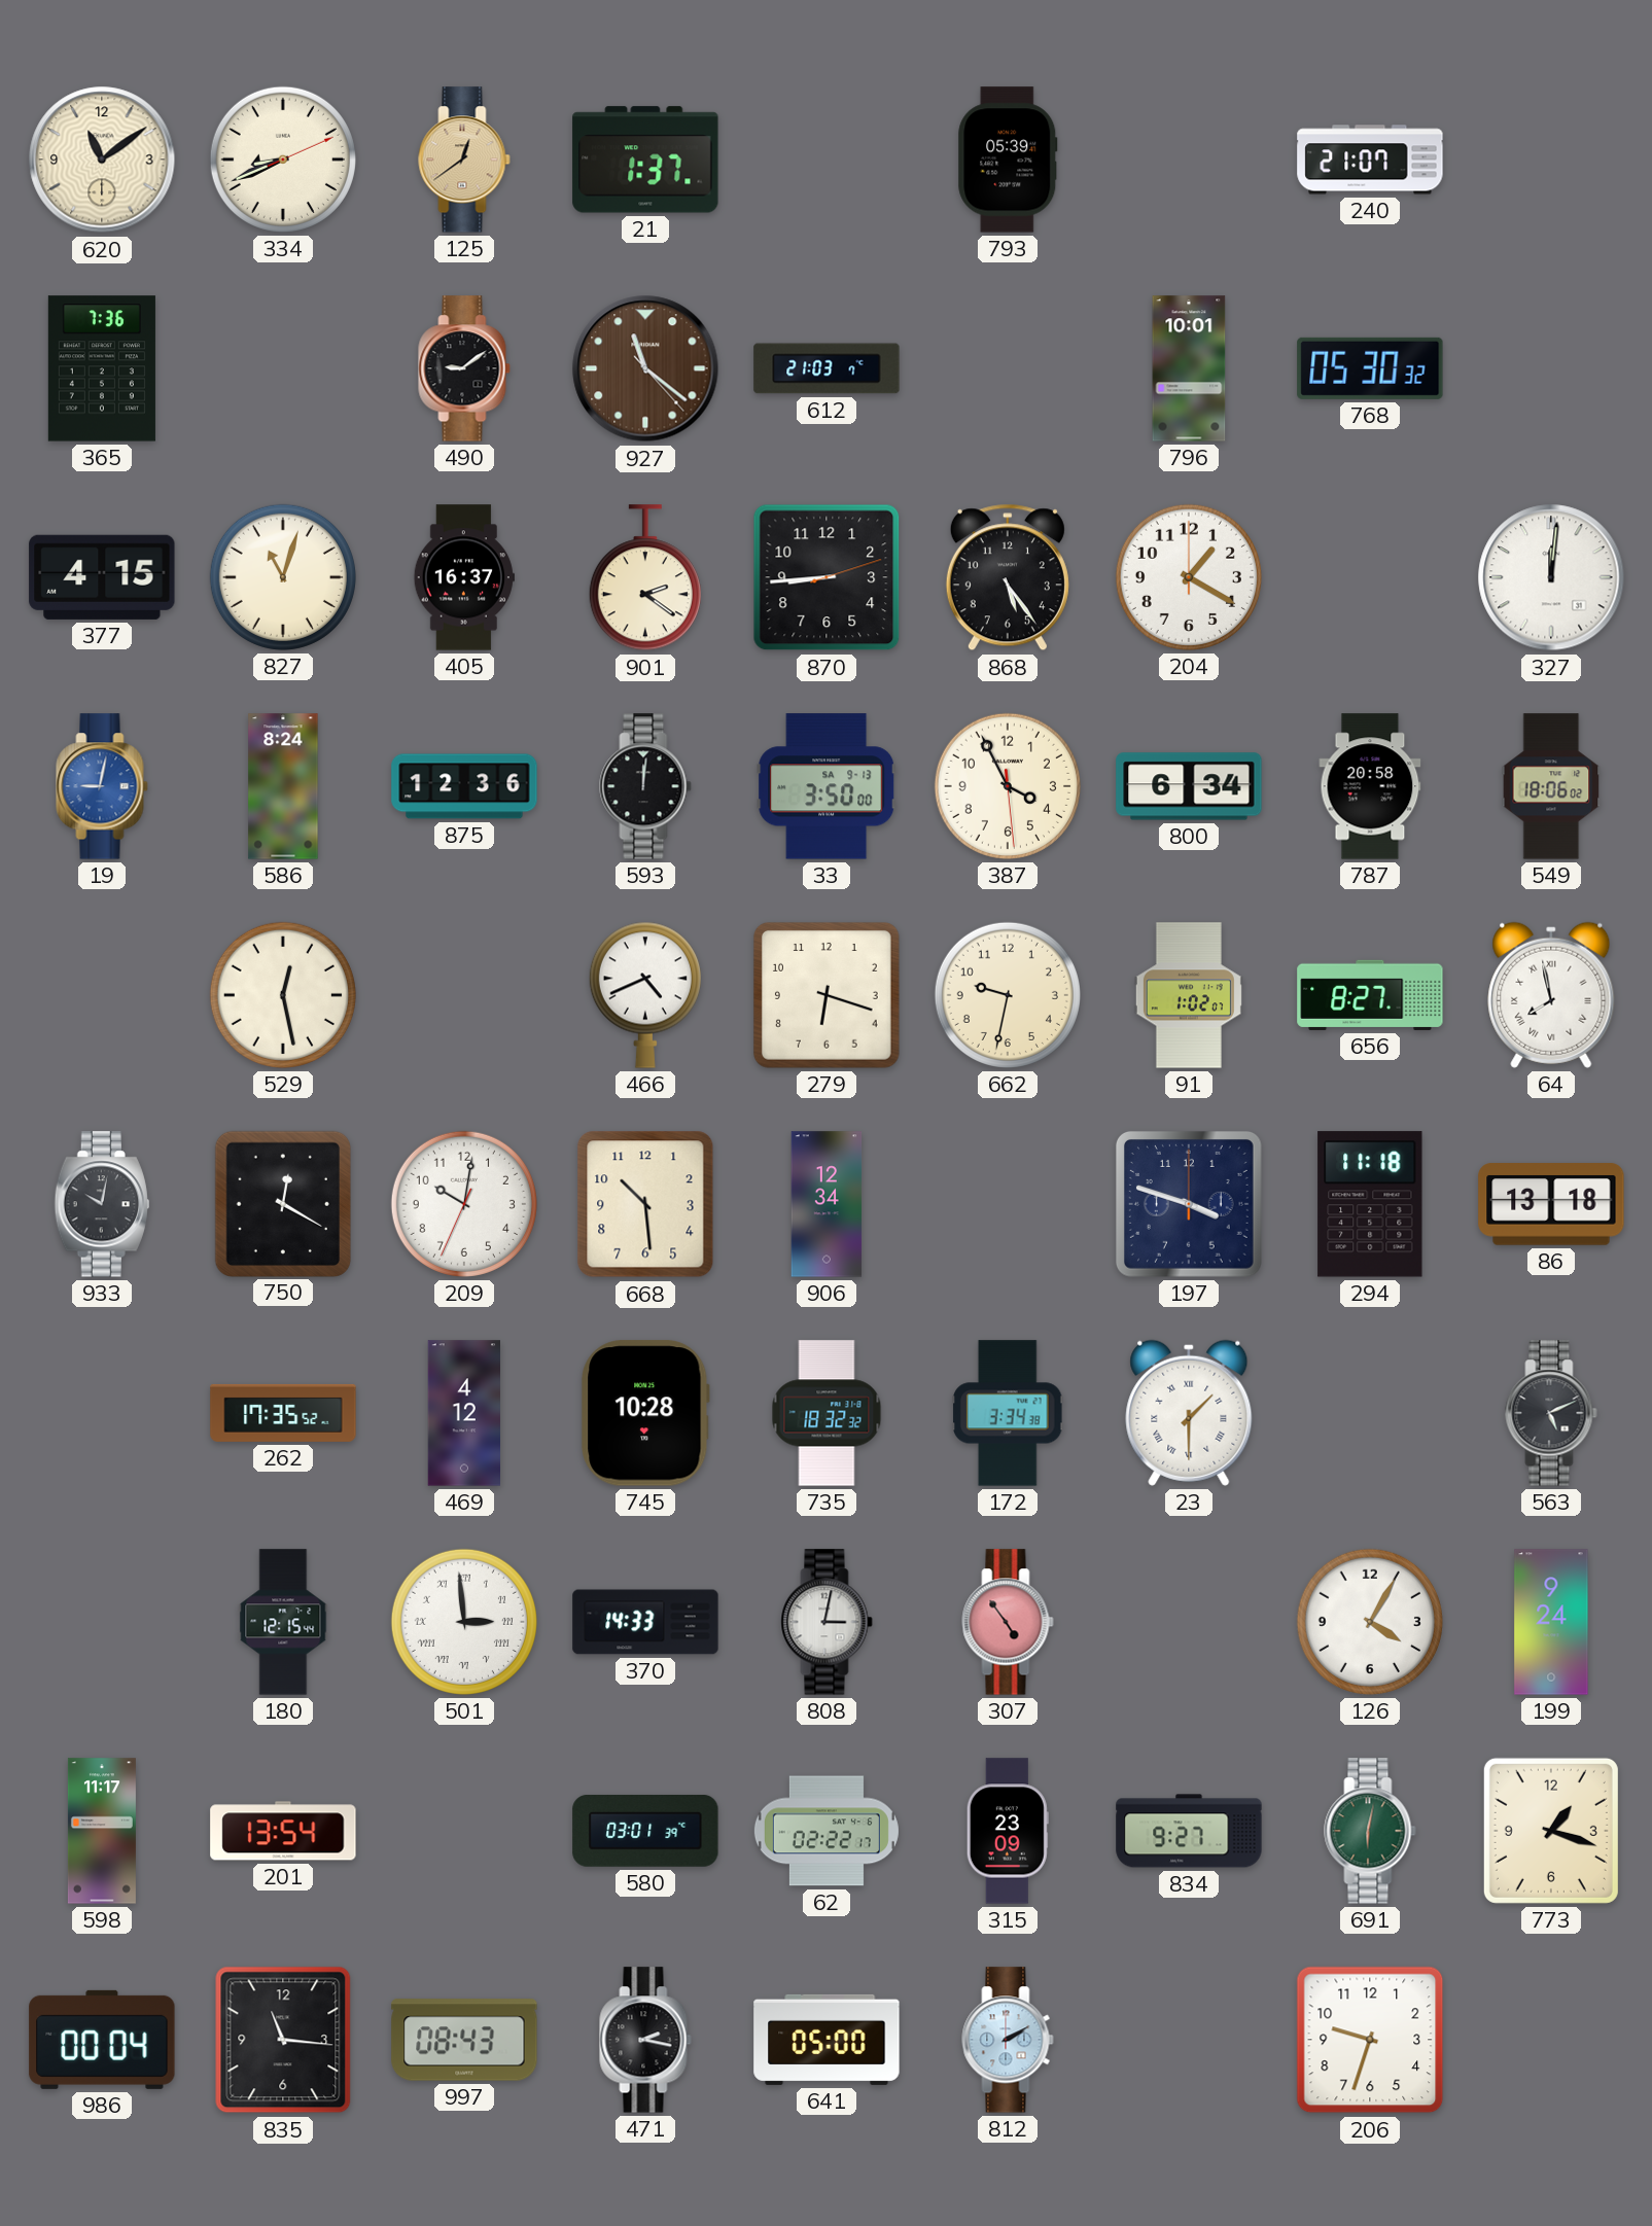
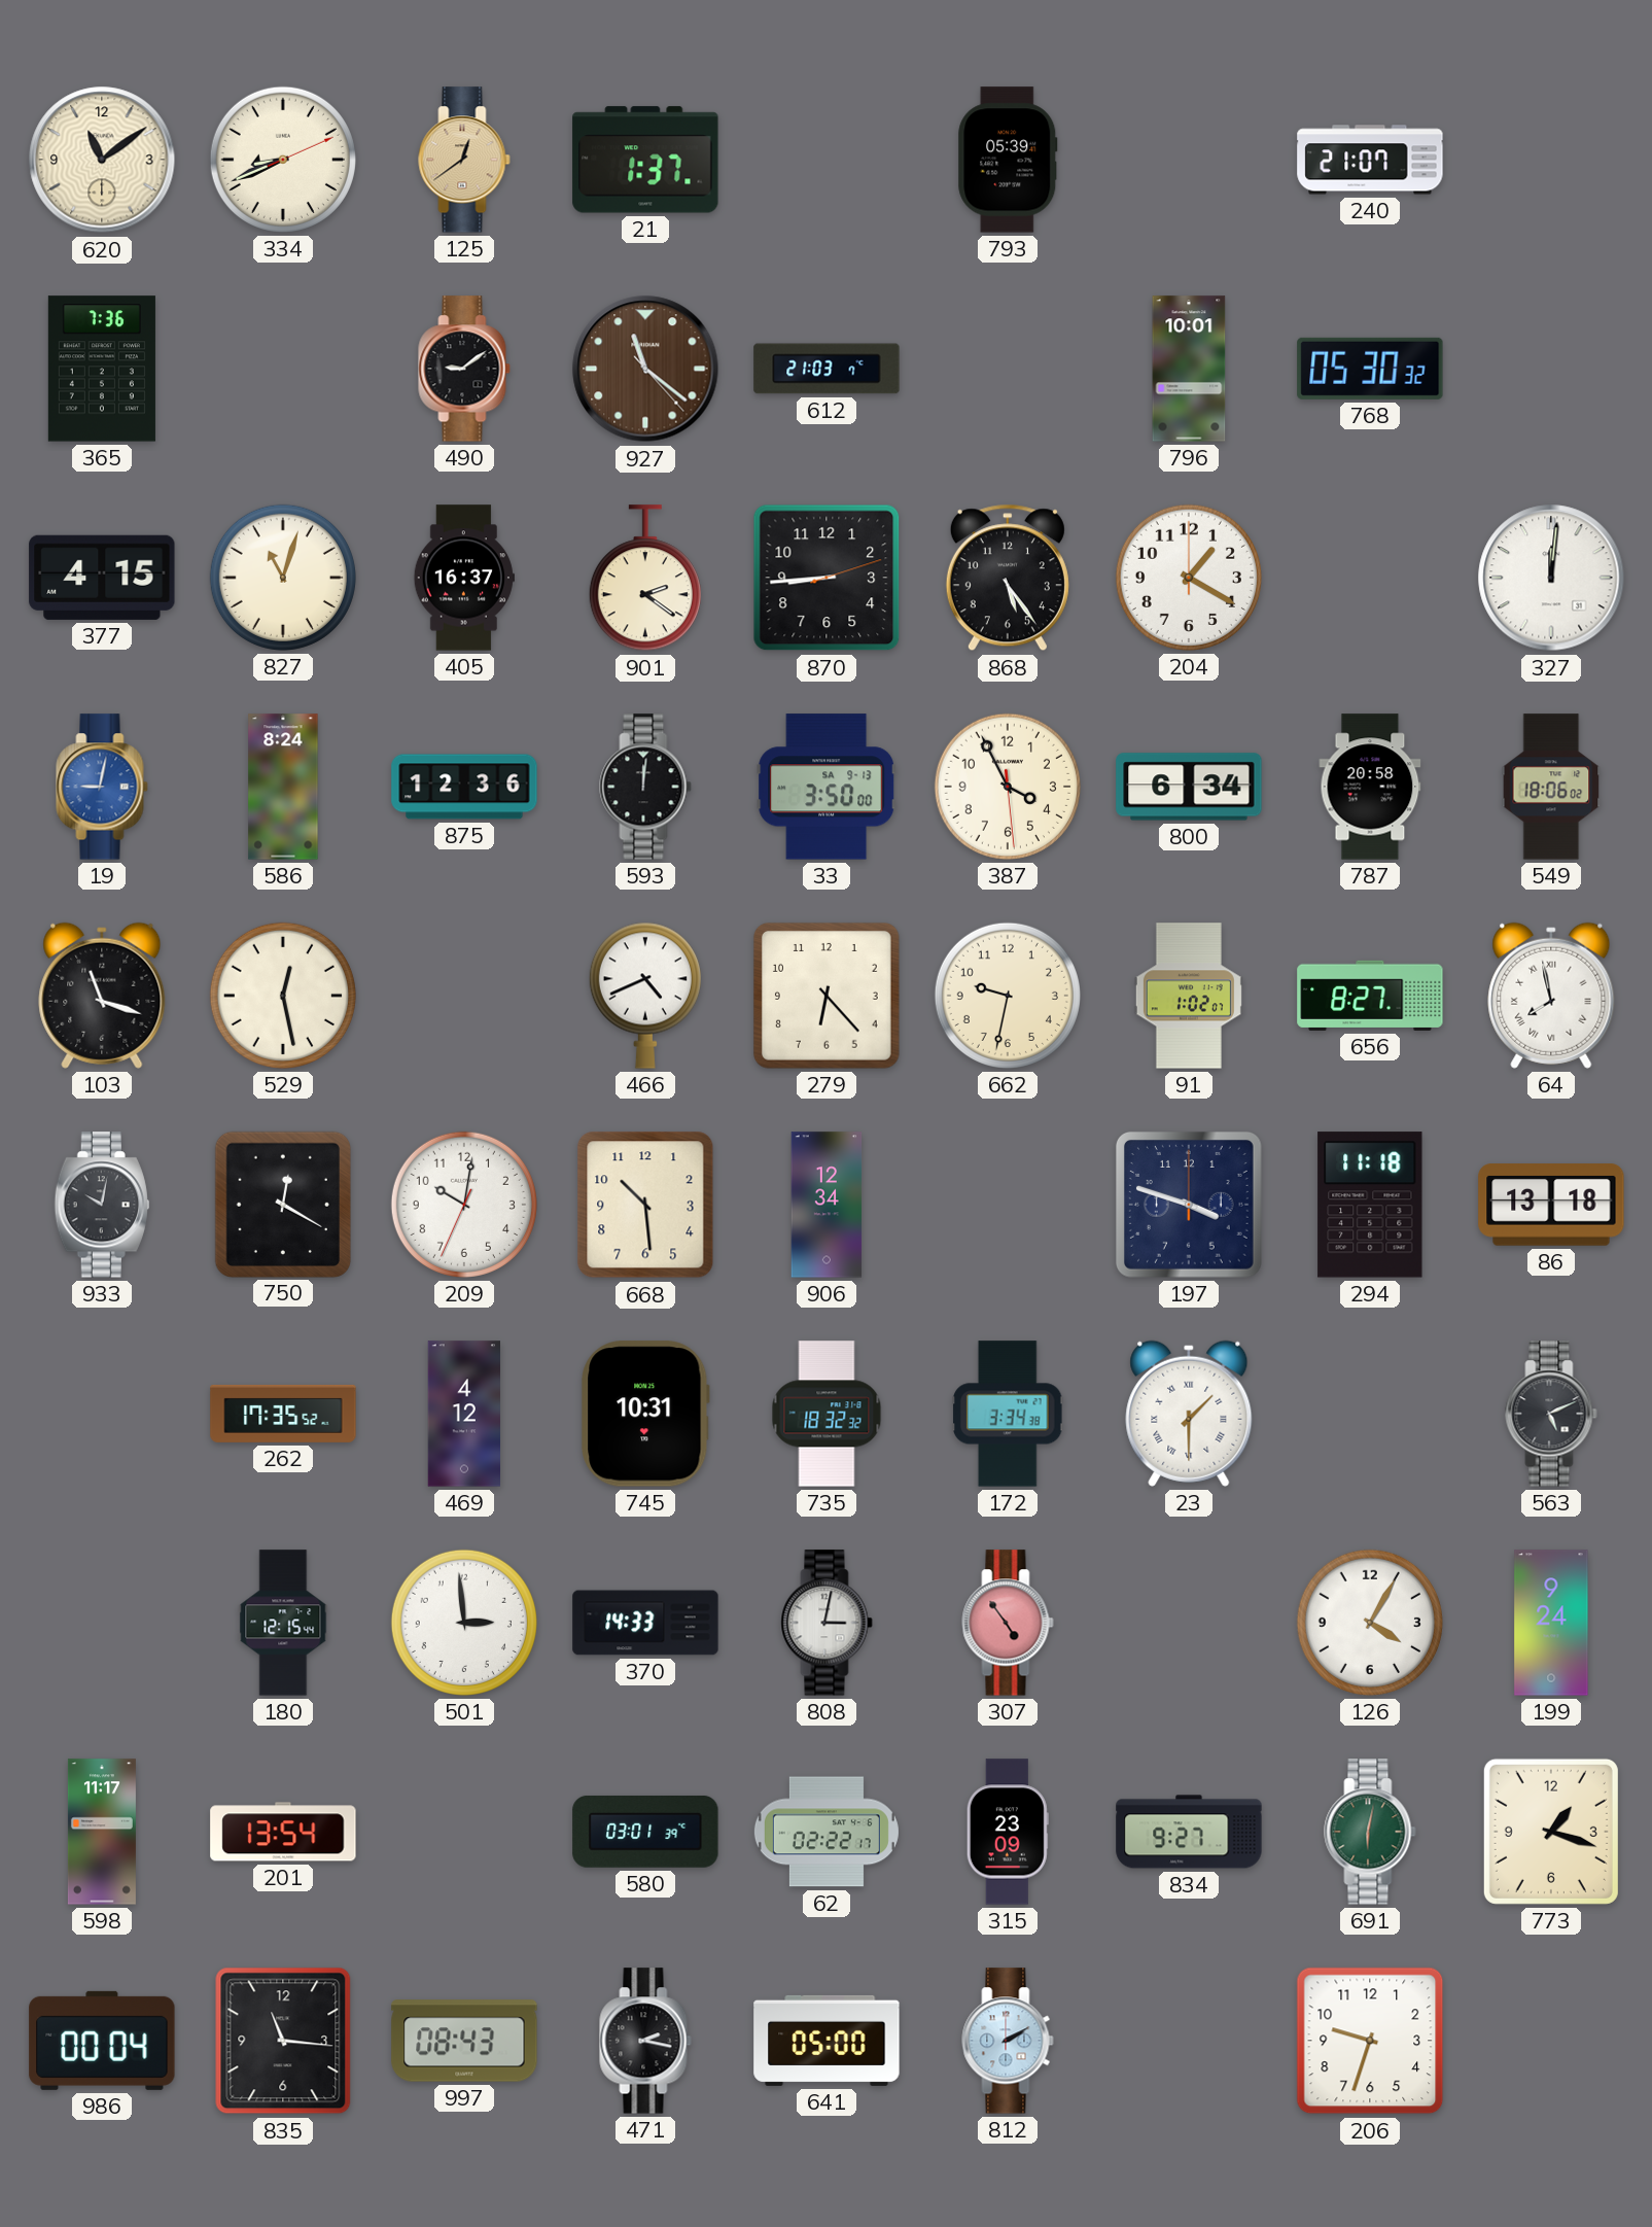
103: none -> 11:18
279: 6:18 -> 6:23
745: 10:28 -> 10:31
501 numerals: Roman -> Arabic
